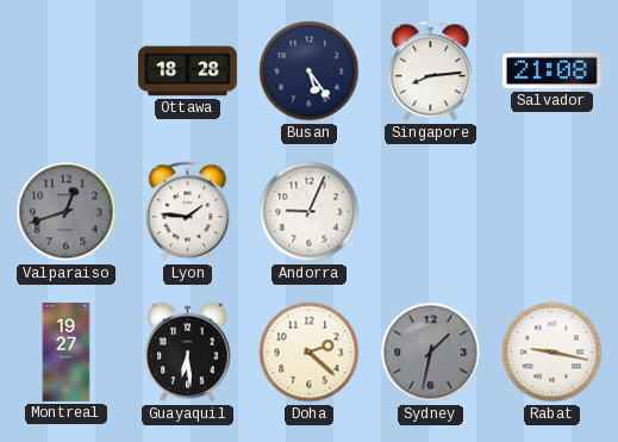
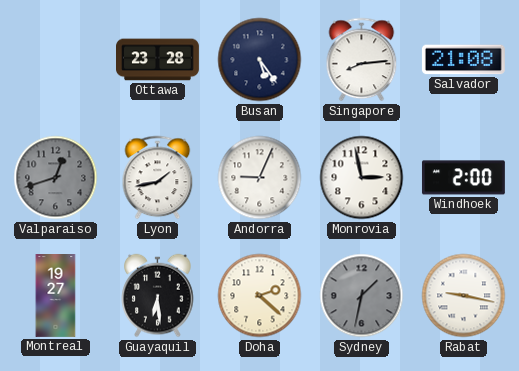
Ottawa: 18:28 -> 23:28
Lyon: 1:46 -> 1:43
Monrovia: none -> 2:58
Windhoek: none -> 2:00
